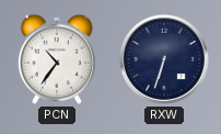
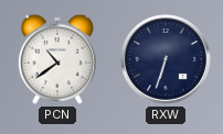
PCN: 10:36 -> 10:39
